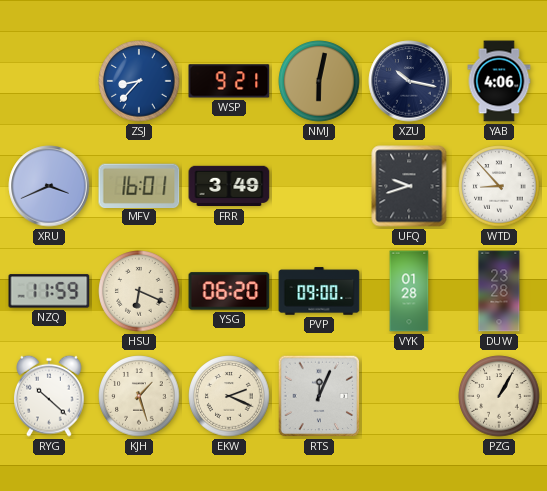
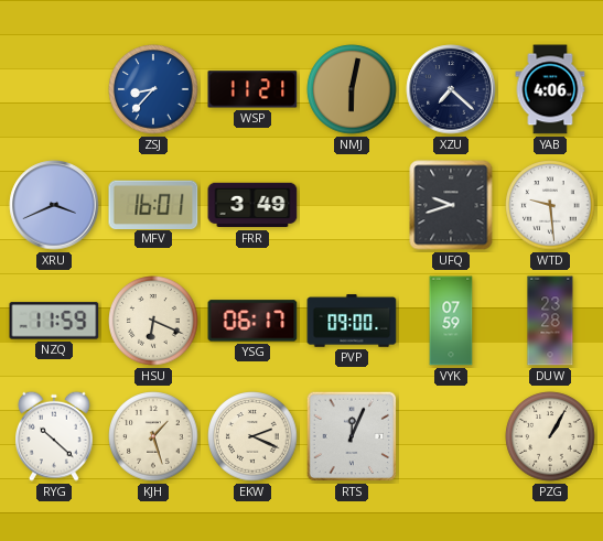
WSP: 9:21 -> 11:21
XZU: 10:17 -> 7:22
WTD: 8:53 -> 9:29
YSG: 06:20 -> 06:17
VYK: 01:28 -> 07:59
